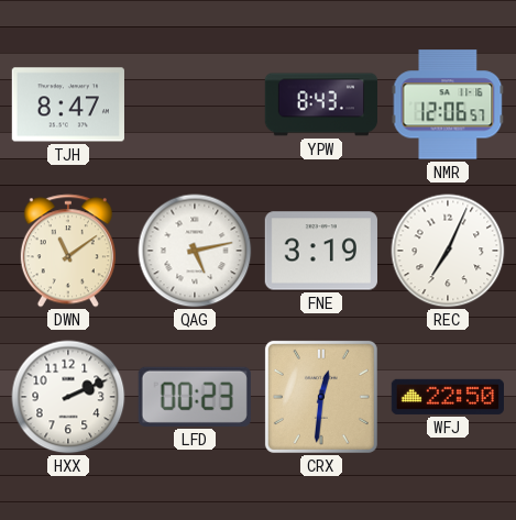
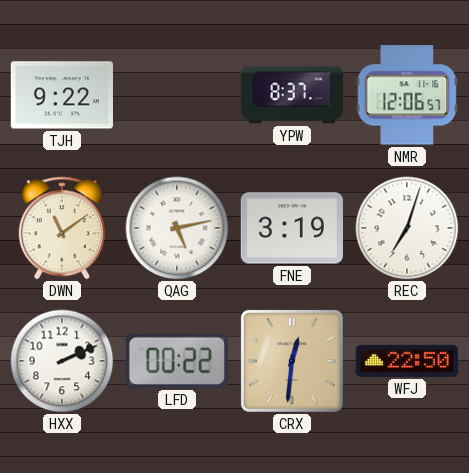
TJH: 8:47 -> 9:22
YPW: 8:43 -> 8:37
REC: 7:04 -> 7:03
LFD: 00:23 -> 00:22
